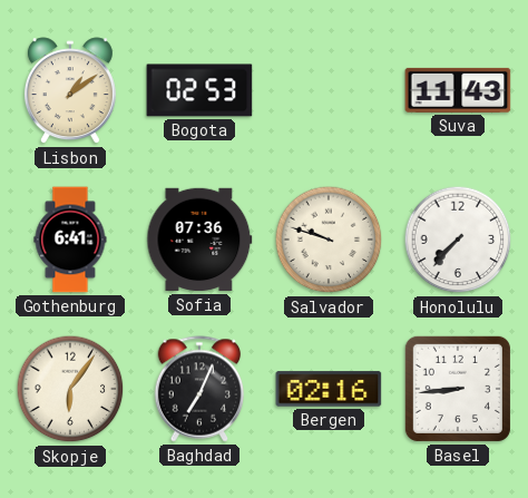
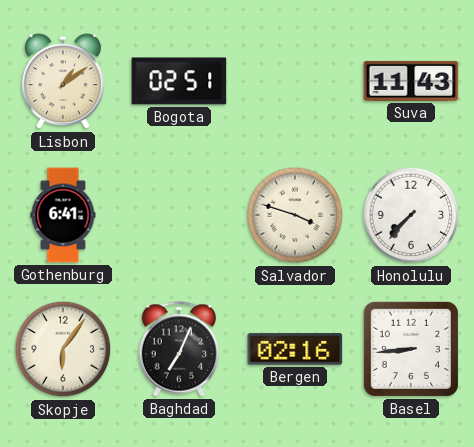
Bogota: 02:53 -> 02:51
Sofia: 07:36 -> none
Salvador: 9:48 -> 3:48
